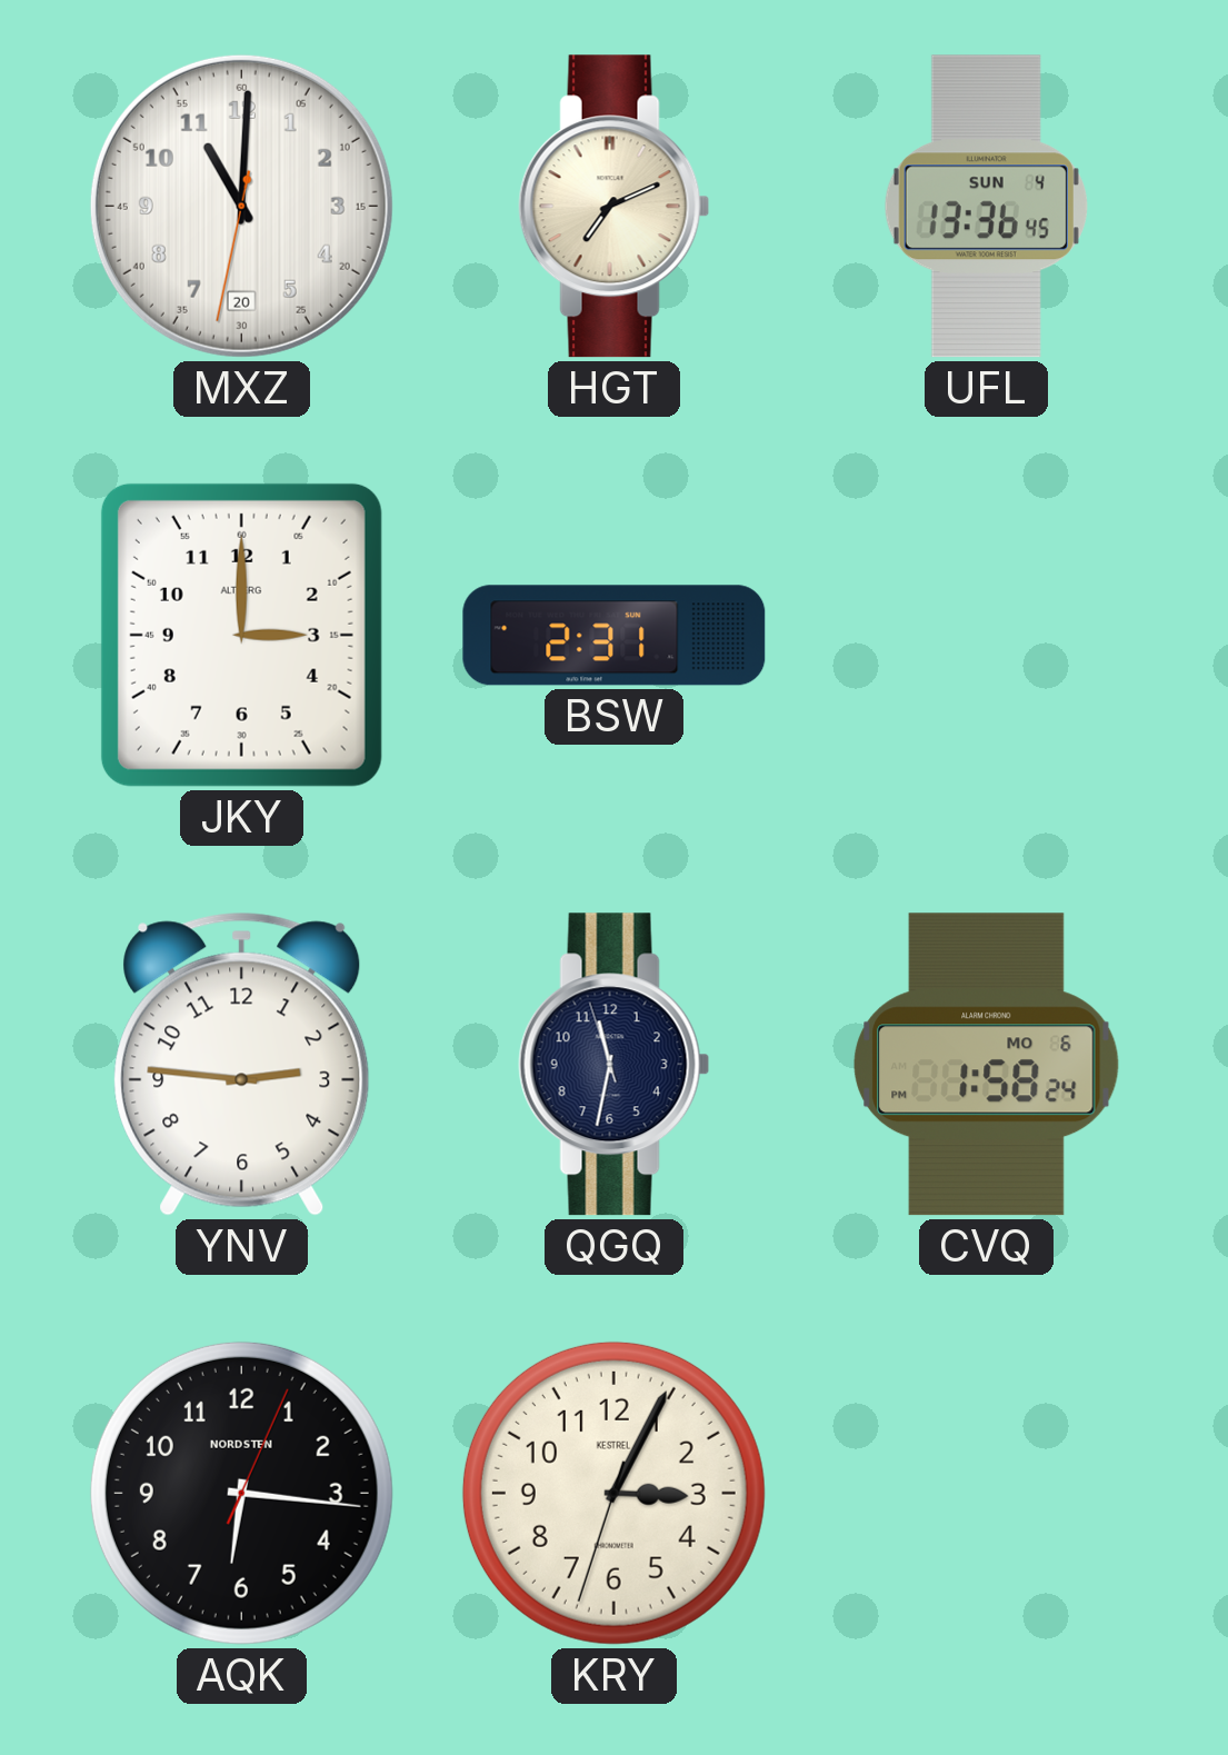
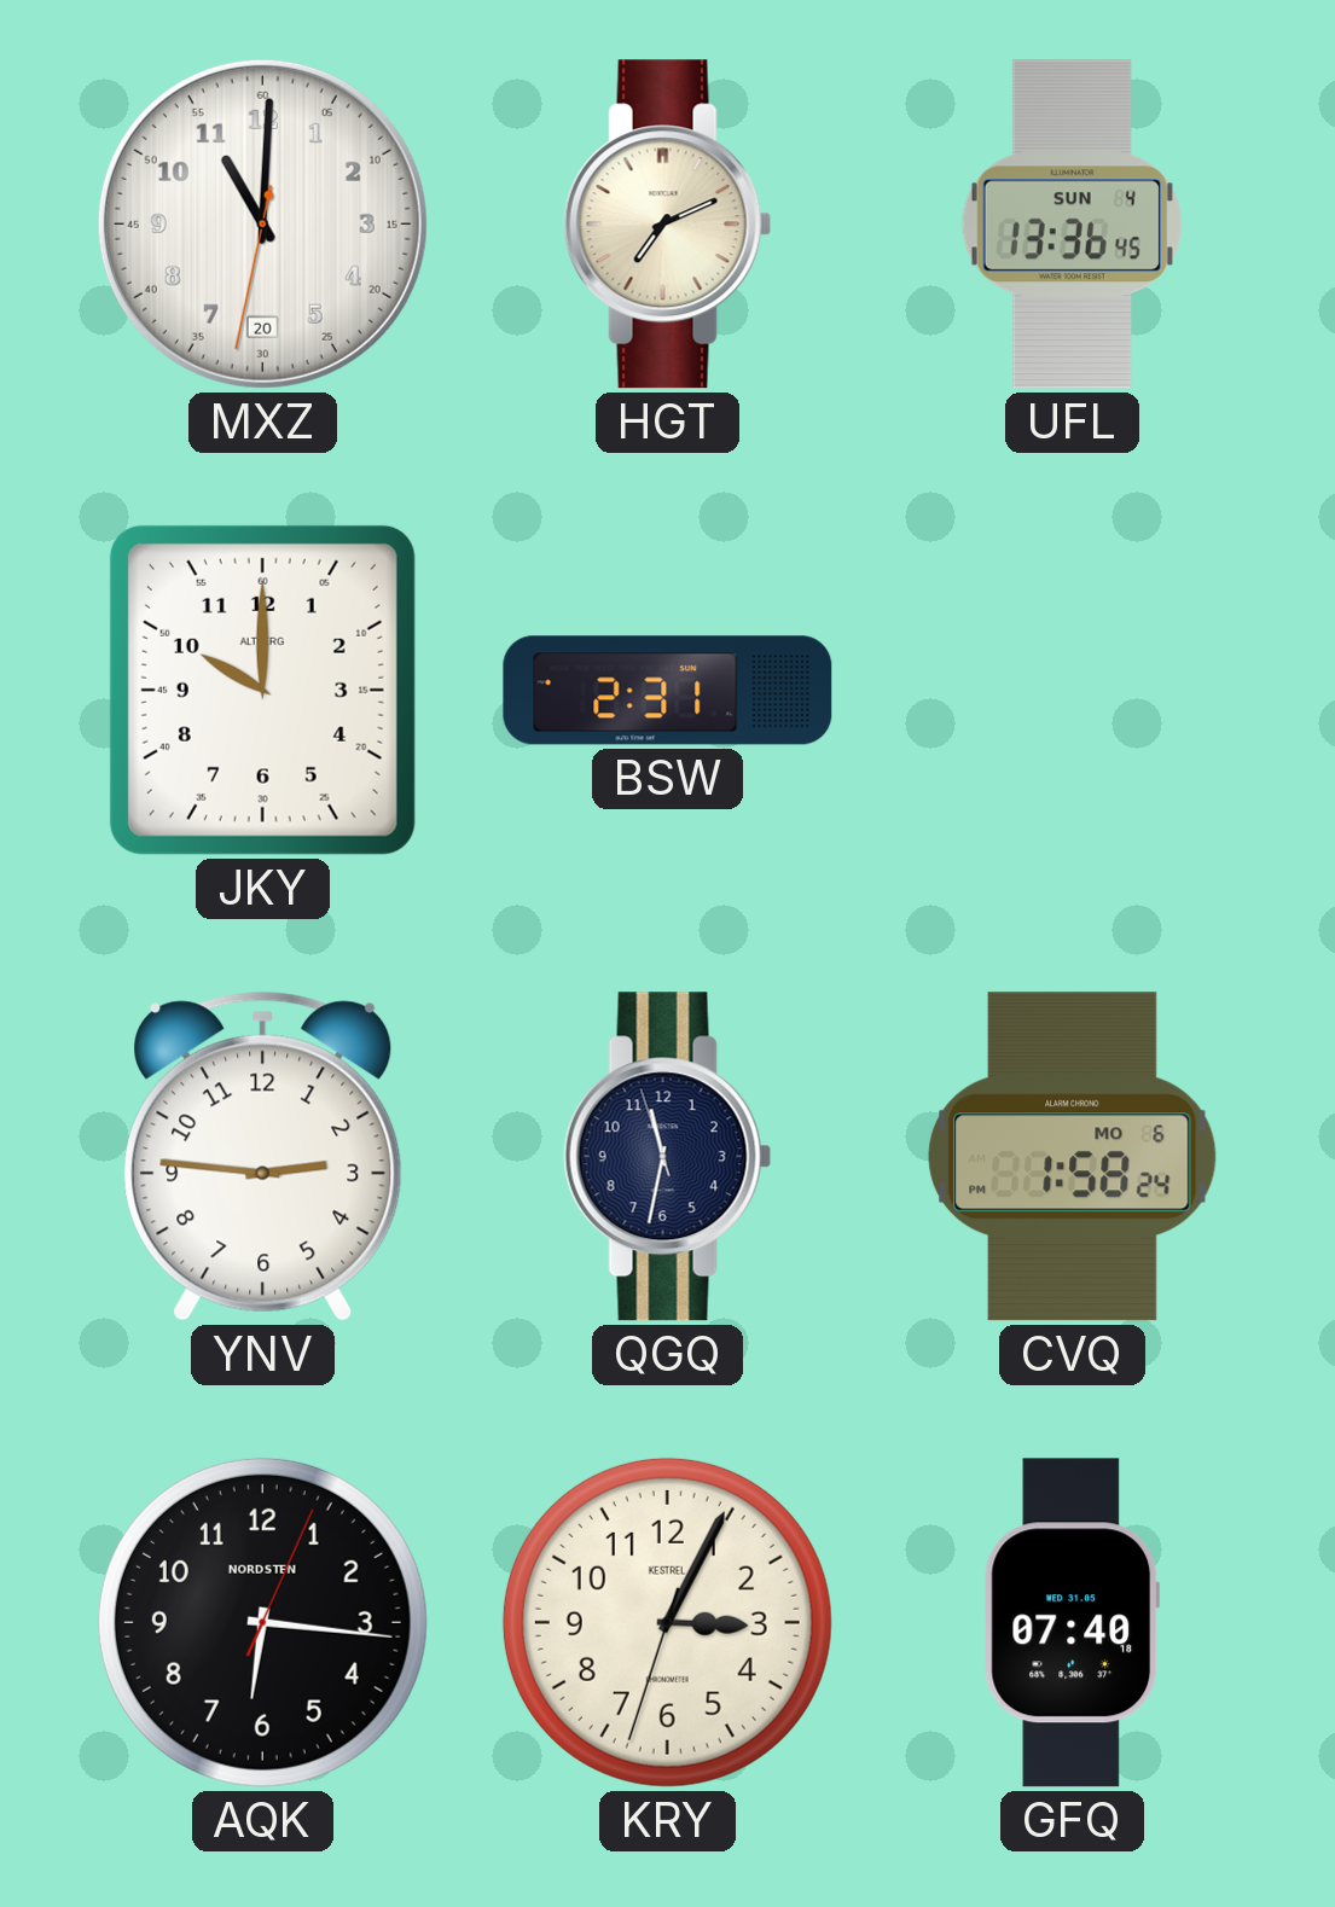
JKY: 3:00 -> 10:00
GFQ: none -> 07:40
